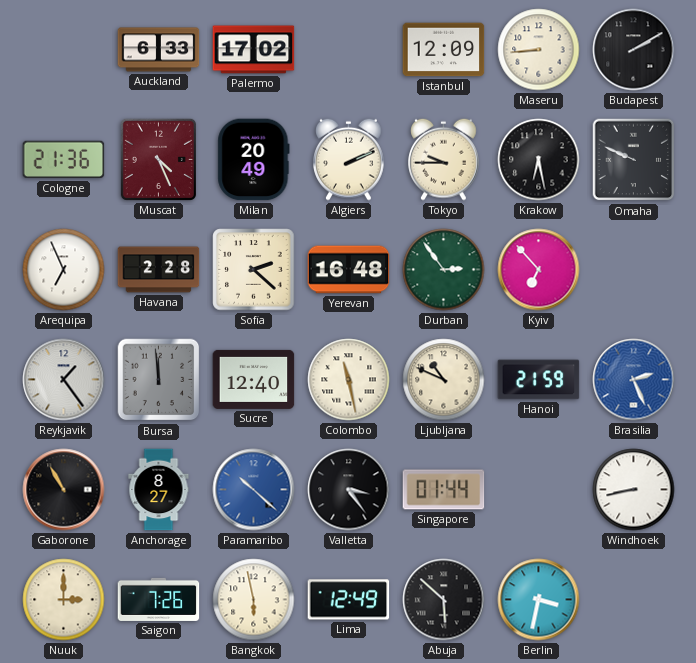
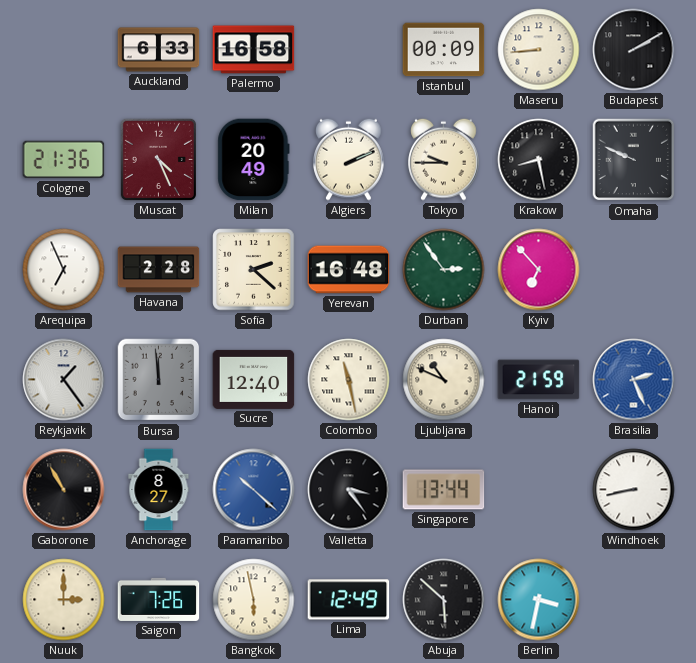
Palermo: 17:02 -> 16:58
Istanbul: 12:09 -> 00:09
Krakow: 6:28 -> 8:28
Singapore: 01:44 -> 13:44
